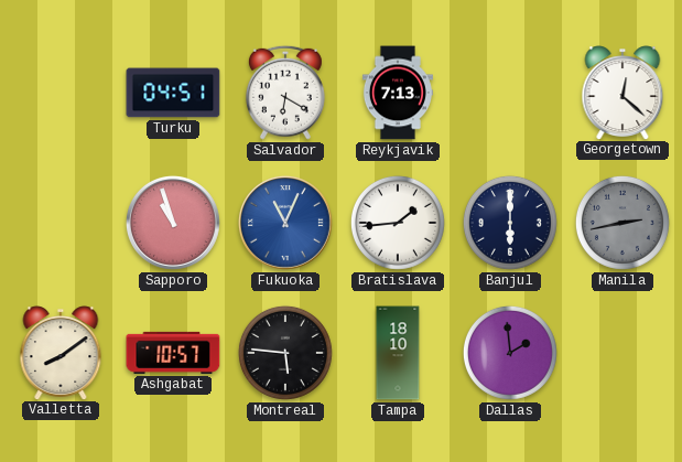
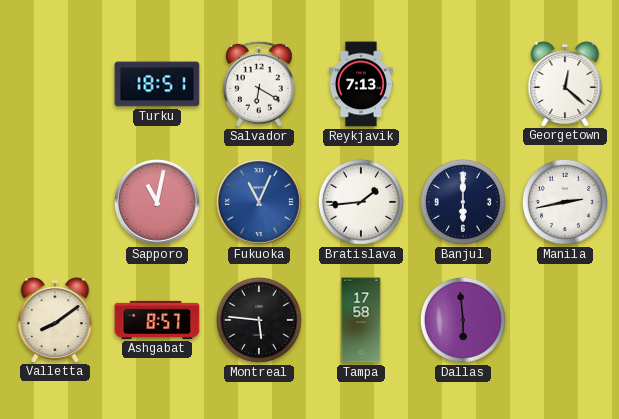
Turku: 04:51 -> 18:51
Sapporo: 10:57 -> 11:02
Manila dial: grey -> white
Ashgabat: 10:57 -> 8:57
Tampa: 18:10 -> 17:58
Dallas: 1:59 -> 5:59
